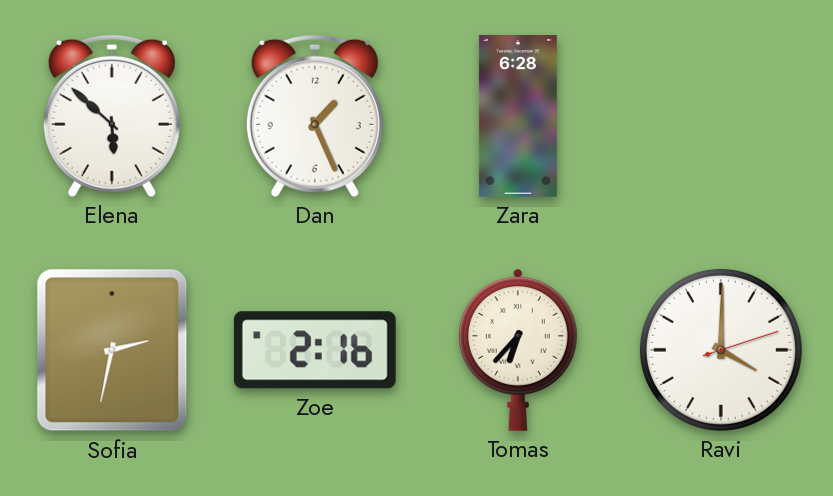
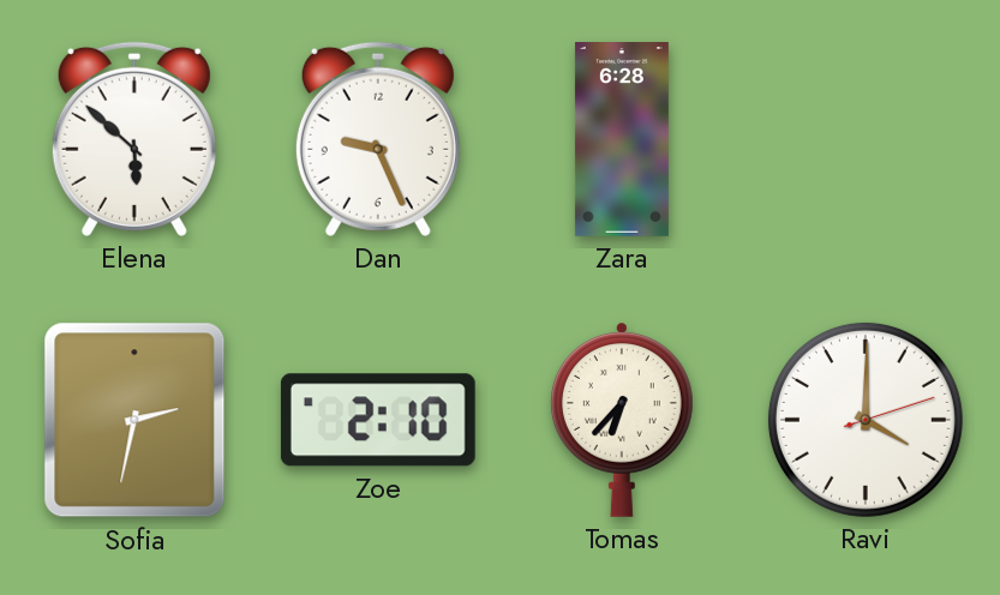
Dan: 1:26 -> 9:26
Zoe: 2:16 -> 2:10
